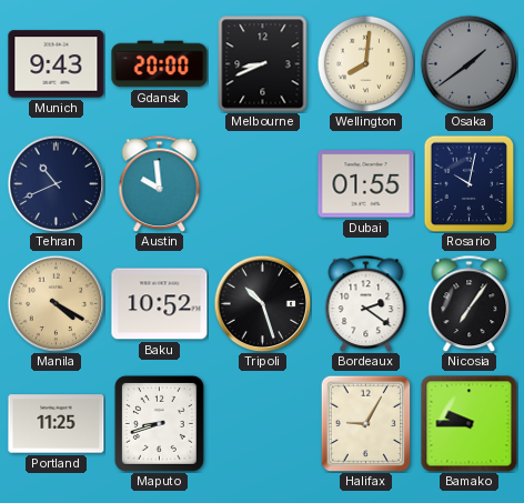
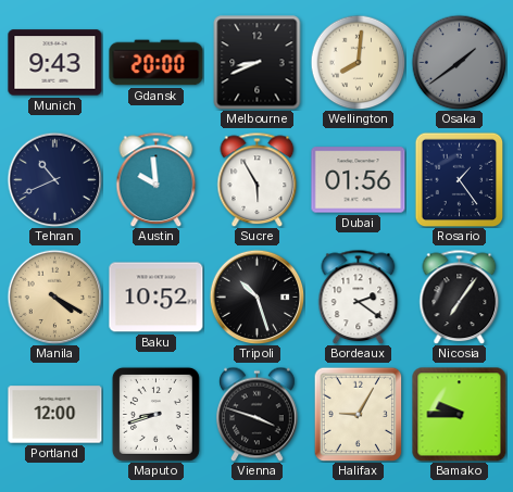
Sucre: none -> 5:55
Dubai: 01:55 -> 01:56
Rosario: 10:02 -> 1:24
Portland: 11:25 -> 12:00
Vienna: none -> 3:48
